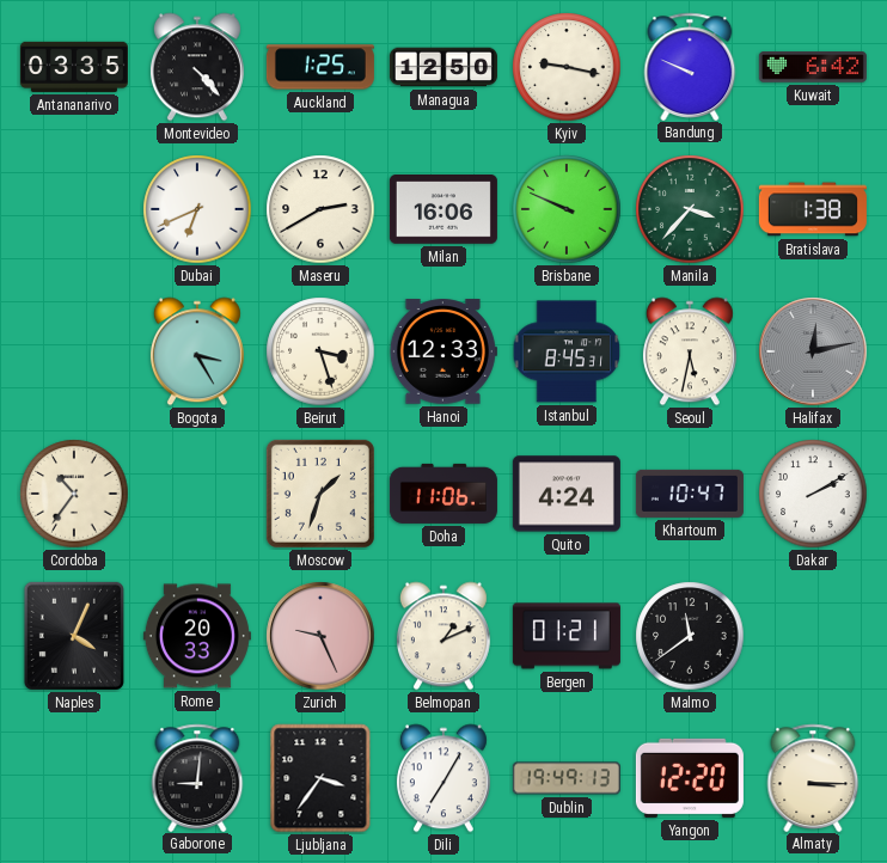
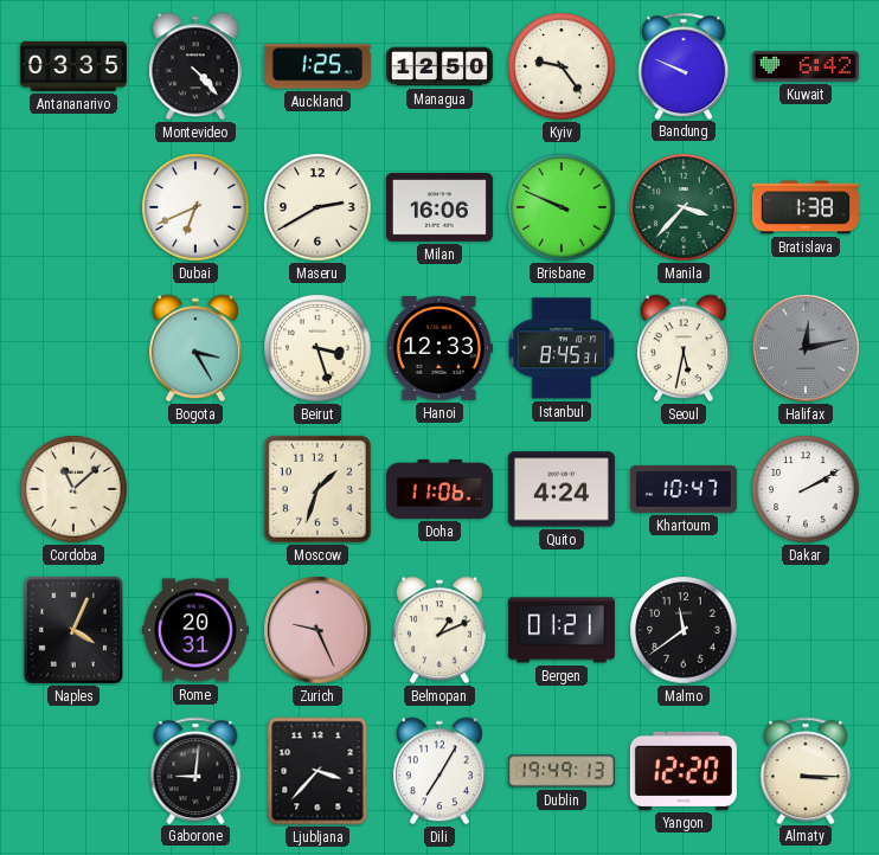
Kyiv: 9:17 -> 9:24
Cordoba: 10:36 -> 11:08
Rome: 20:33 -> 20:31
Ljubljana: 3:36 -> 3:37
